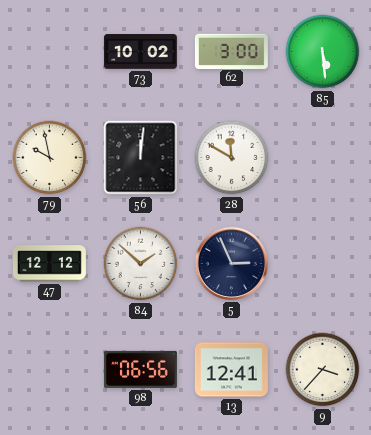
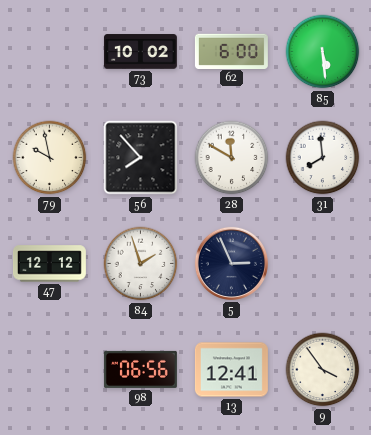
62: 3:00 -> 6:00
56: 12:01 -> 7:53
31: none -> 7:59
84: 1:52 -> 1:57
9: 3:37 -> 3:54
